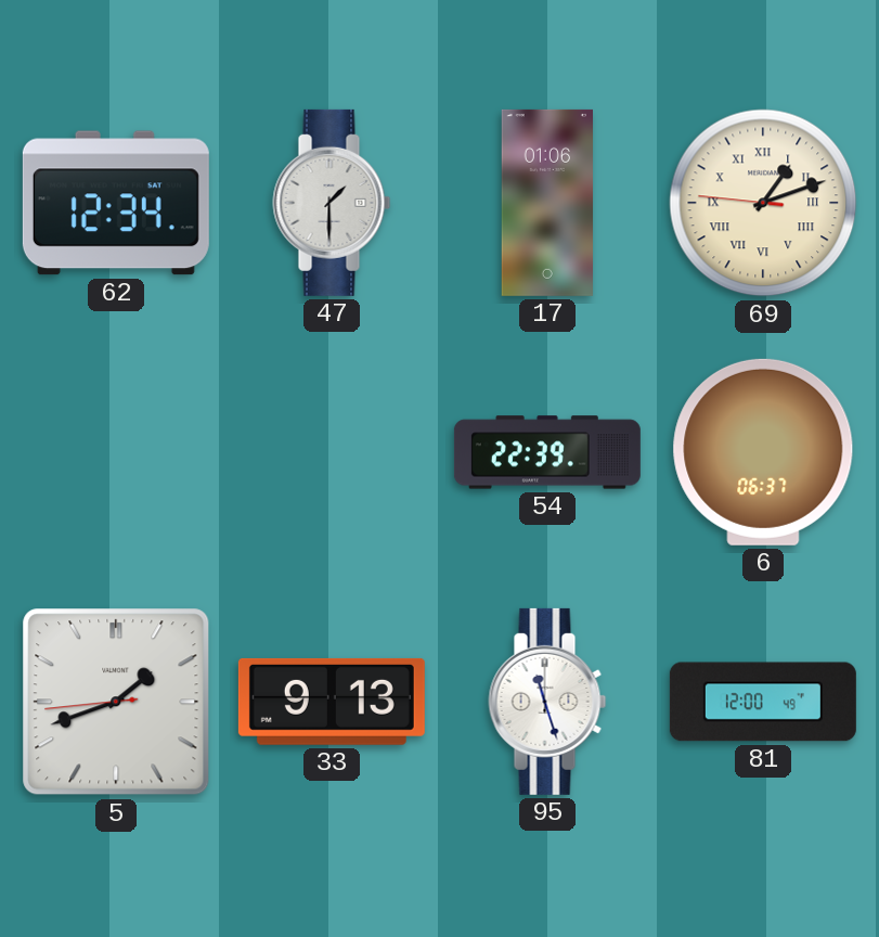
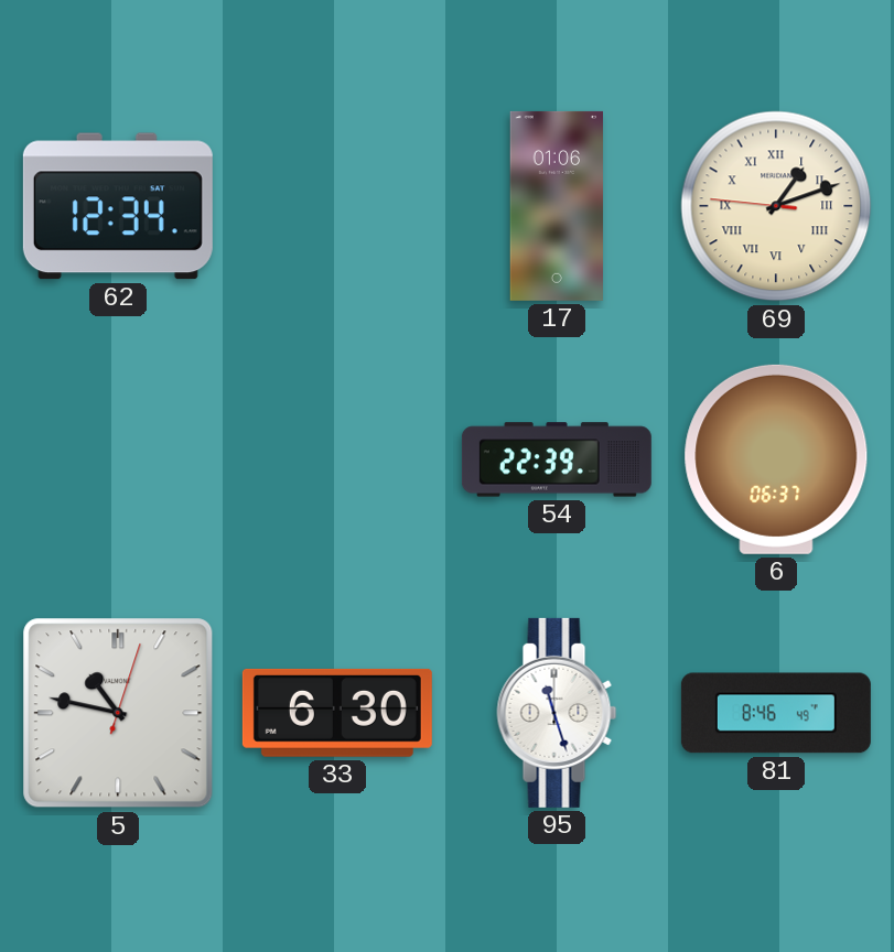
47: 1:30 -> none
5: 1:41 -> 10:47
33: 9:13 -> 6:30
81: 12:00 -> 8:46
